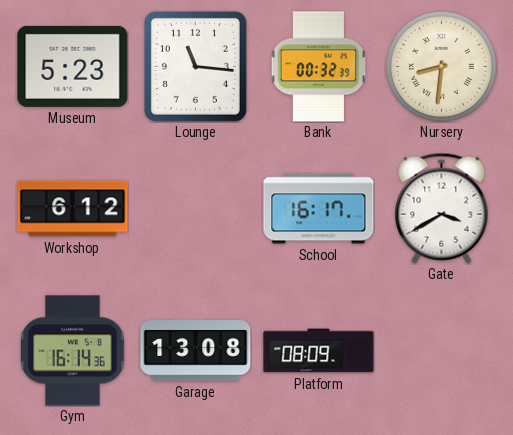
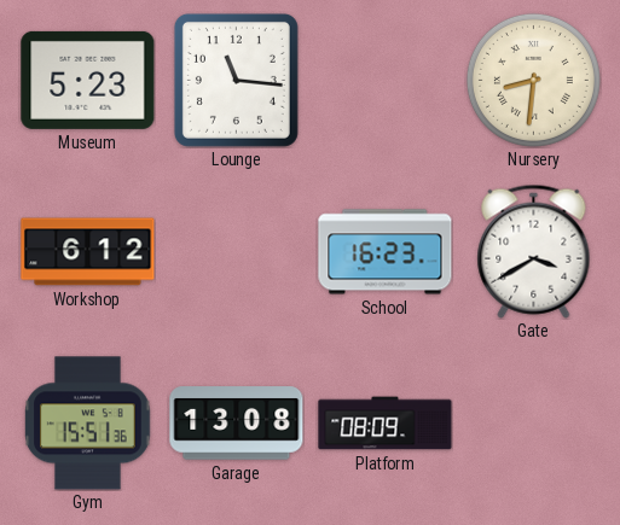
Bank: 00:32 -> none
School: 16:17 -> 16:23
Gym: 16:14 -> 15:51
